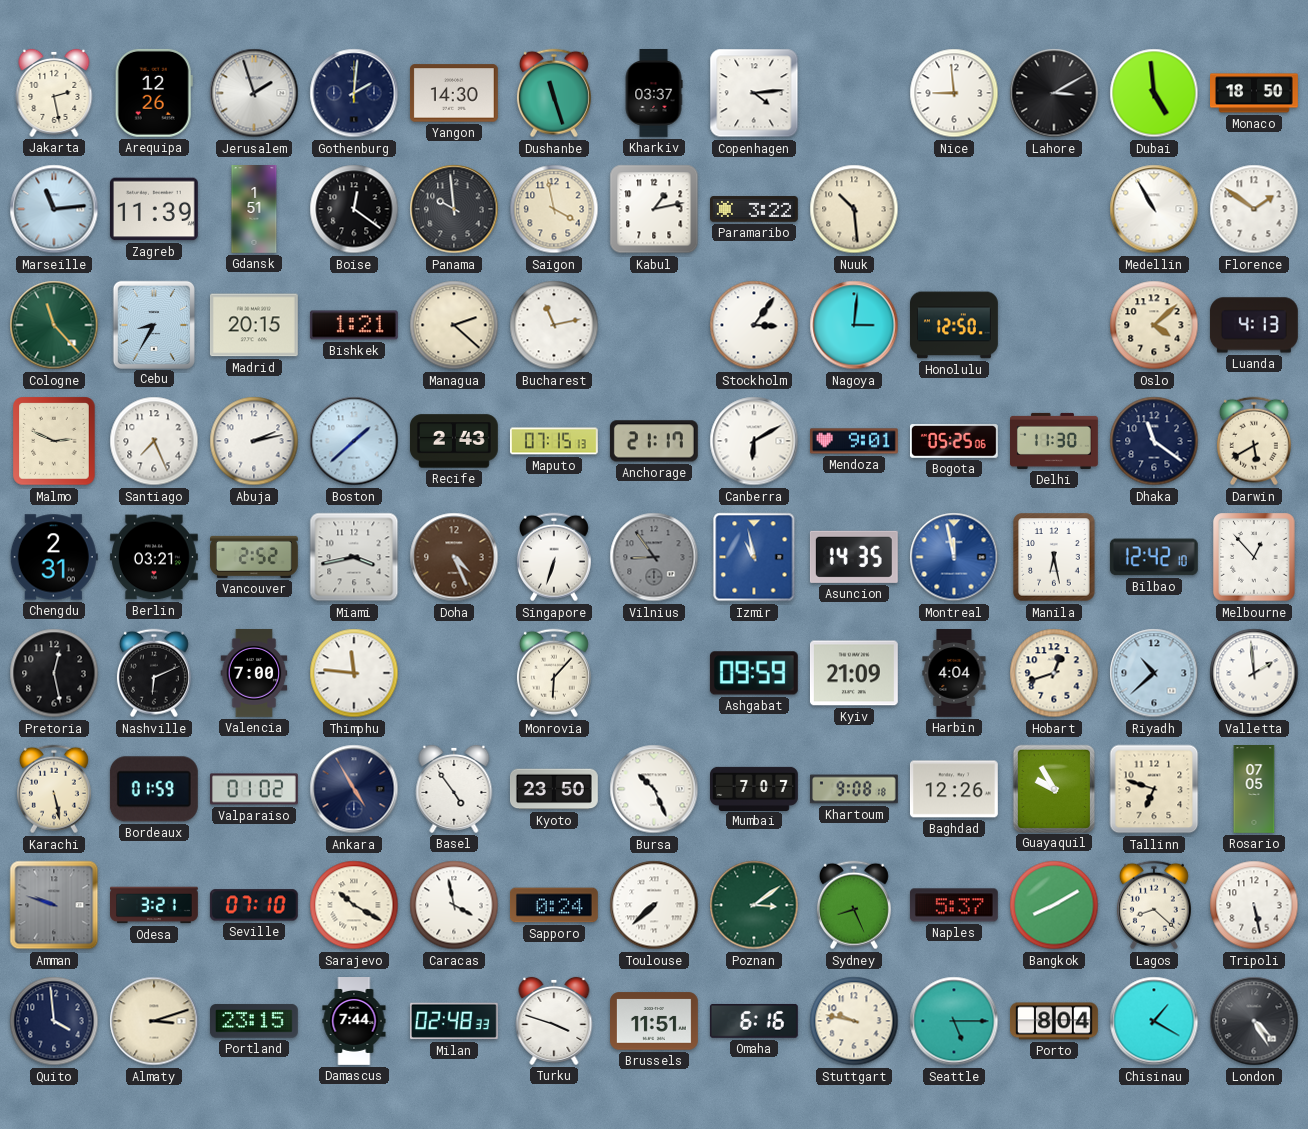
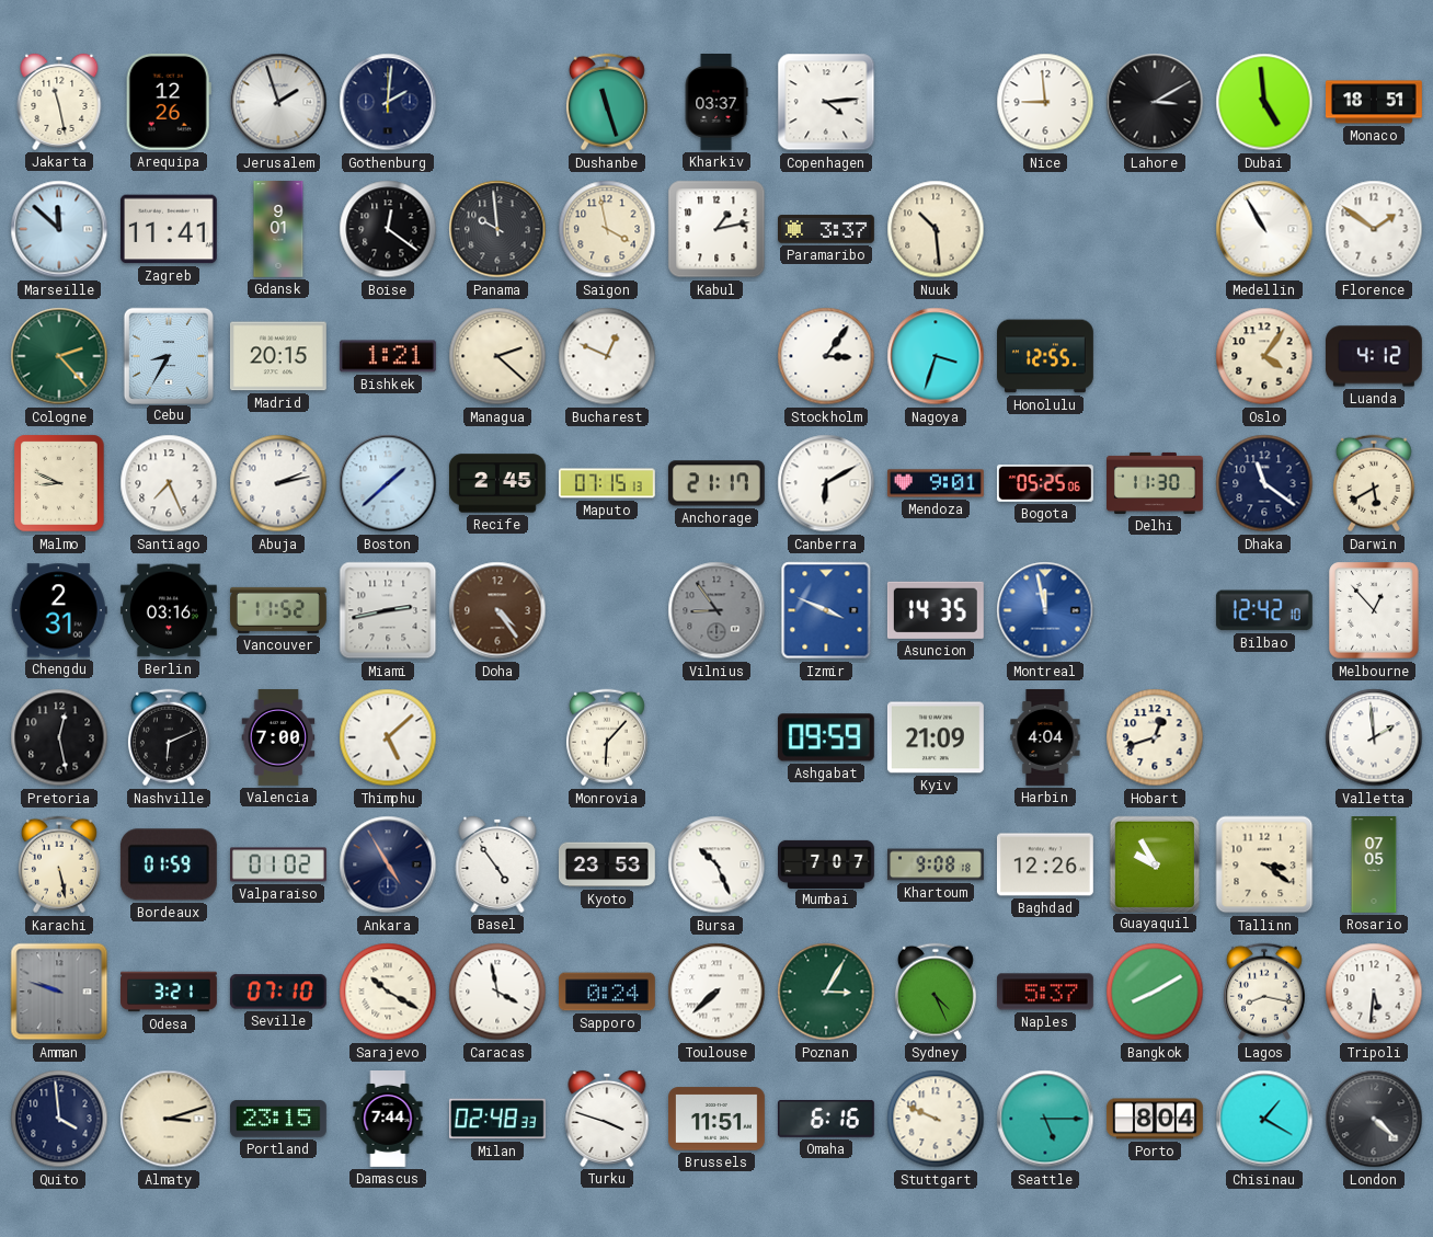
Jakarta: 2:28 -> 11:28
Yangon: 14:30 -> none
Monaco: 18:50 -> 18:51
Marseille: 11:14 -> 11:52
Zagreb: 11:39 -> 11:41
Gdansk: 1:51 -> 9:01
Paramaribo: 3:22 -> 3:37
Cologne: 11:23 -> 2:23
Bucharest: 11:13 -> 12:49
Nagoya: 3:01 -> 3:33
Honolulu: 12:50 -> 12:55
Oslo: 4:08 -> 4:06
Luanda: 4:13 -> 4:12
Malmo: 2:49 -> 8:49
Recife: 2:43 -> 2:45
Berlin: 03:21 -> 03:16
Vancouver: 2:52 -> 11:52
Miami: 3:43 -> 2:43
Doha: 4:26 -> 4:24
Singapore: 6:33 -> none
Izmir: 10:58 -> 3:49
Manila: 6:28 -> none
Thimphu: 11:46 -> 5:08
Riyadh: 10:38 -> none
Kyoto: 23:50 -> 23:53
Tallinn: 6:48 -> 3:21
Poznan: 3:09 -> 3:05
Sydney: 8:26 -> 4:26
Lagos: 8:22 -> 8:17
Tripoli: 5:28 -> 5:31
Stuttgart: 9:47 -> 9:49
London: 4:25 -> 4:22
